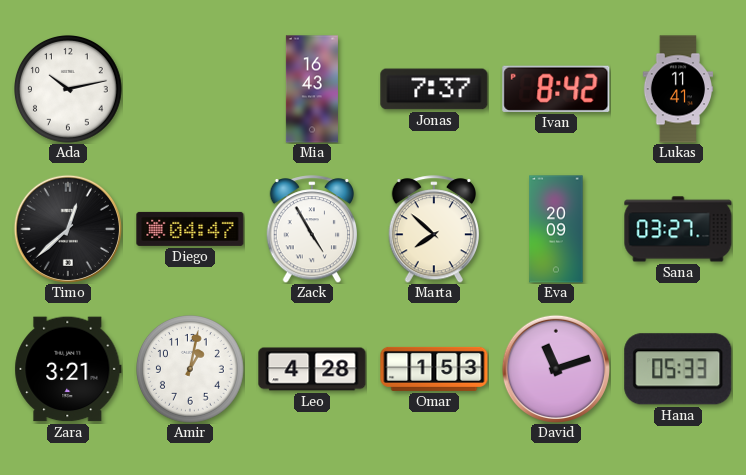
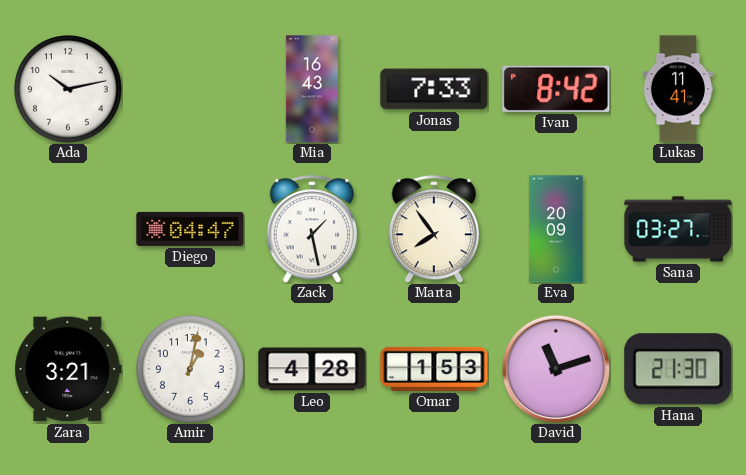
Jonas: 7:37 -> 7:33
Timo: 12:38 -> none
Zack: 4:55 -> 1:28
Marta: 7:52 -> 7:54
Hana: 05:33 -> 21:30
